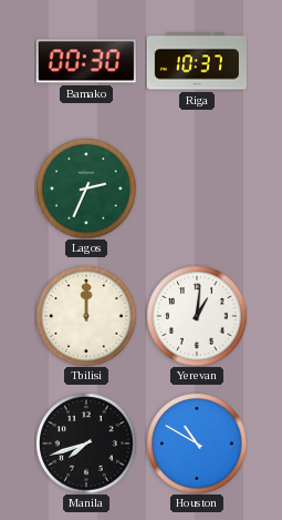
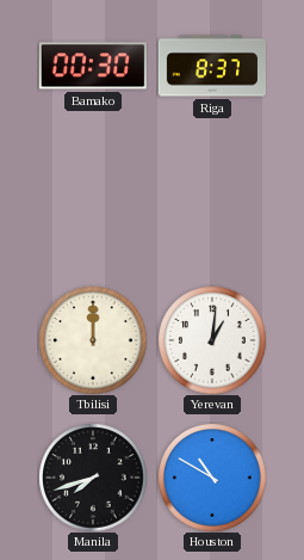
Riga: 10:37 -> 8:37
Lagos: 2:34 -> none
